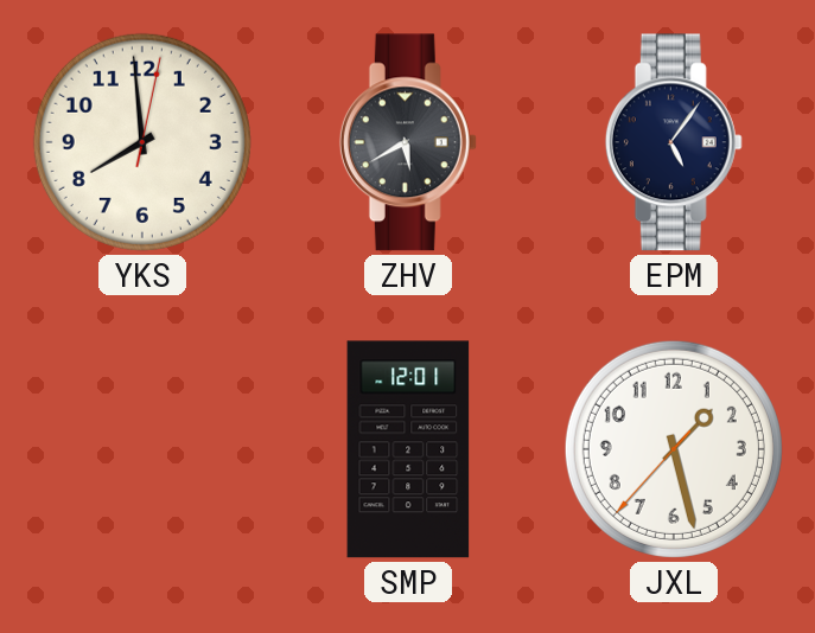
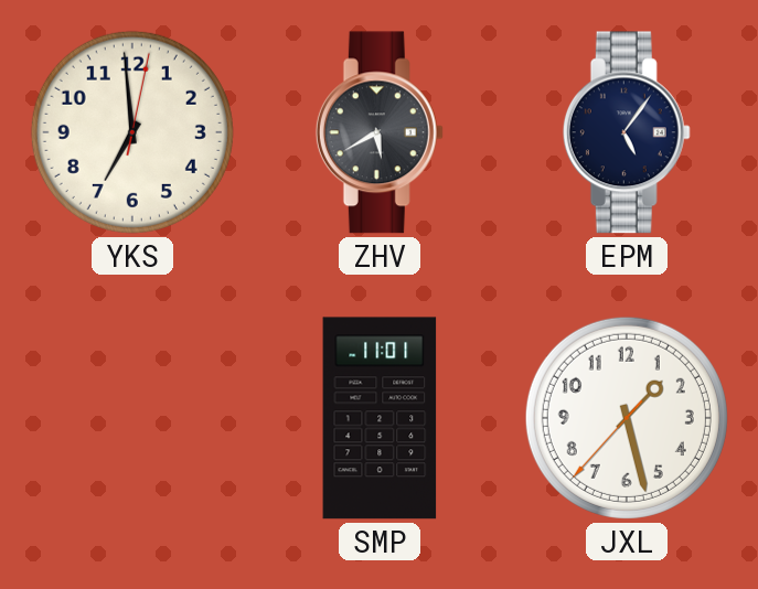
YKS: 7:59 -> 6:59
SMP: 12:01 -> 11:01
